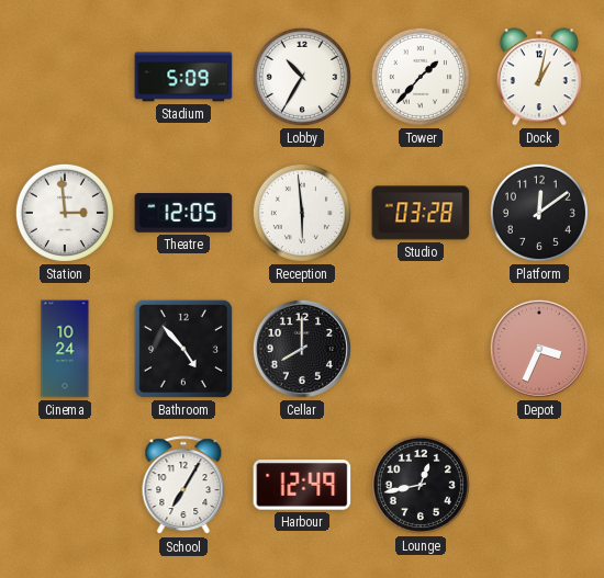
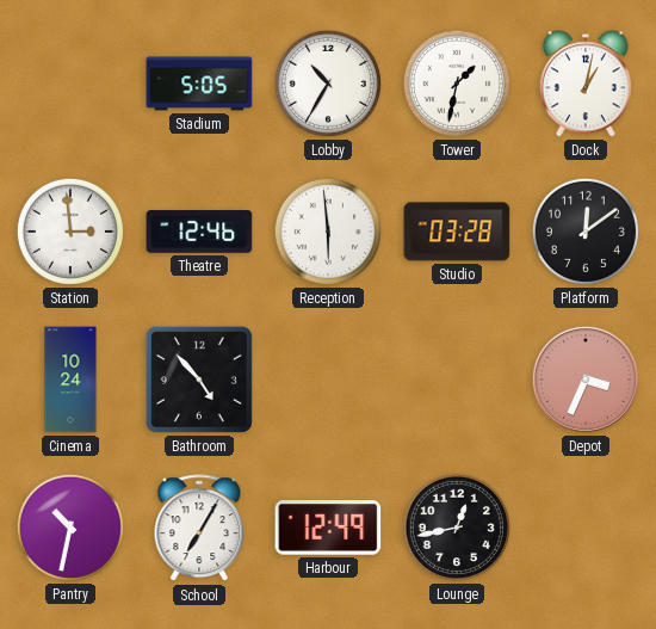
Stadium: 5:09 -> 5:05
Tower: 1:37 -> 1:32
Theatre: 12:05 -> 12:46
Cellar: 8:00 -> none
Pantry: none -> 10:32
